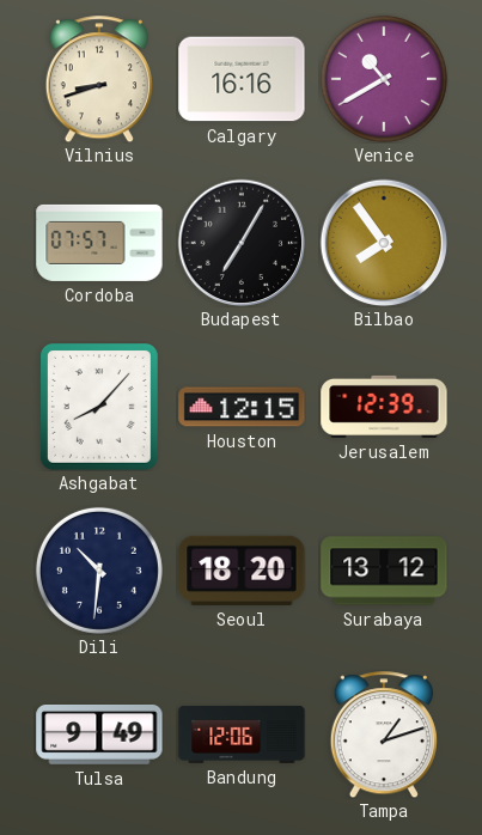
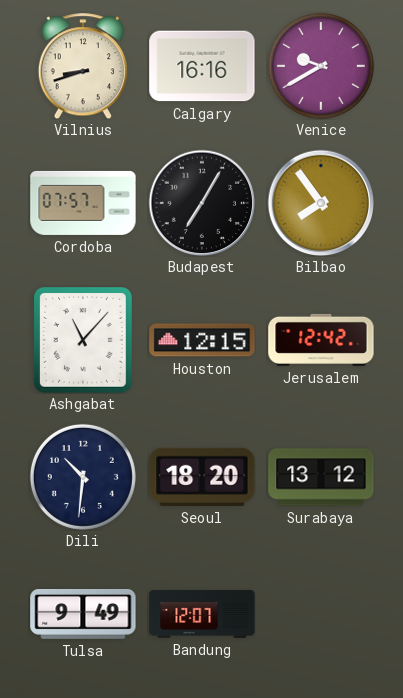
Venice: 10:40 -> 9:40
Ashgabat: 8:07 -> 11:07
Jerusalem: 12:39 -> 12:42
Bandung: 12:06 -> 12:07
Tampa: 1:12 -> none
